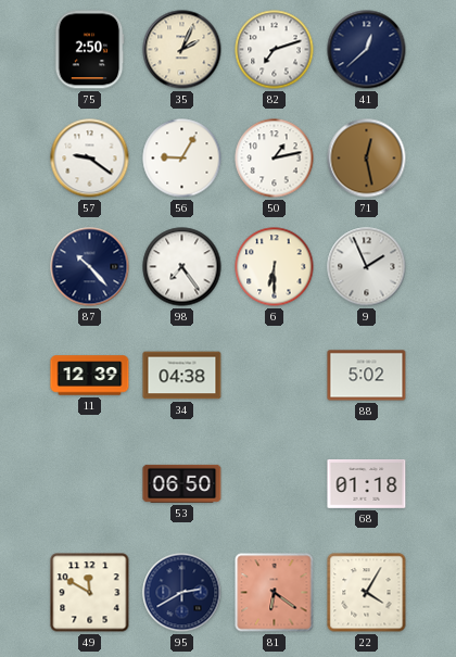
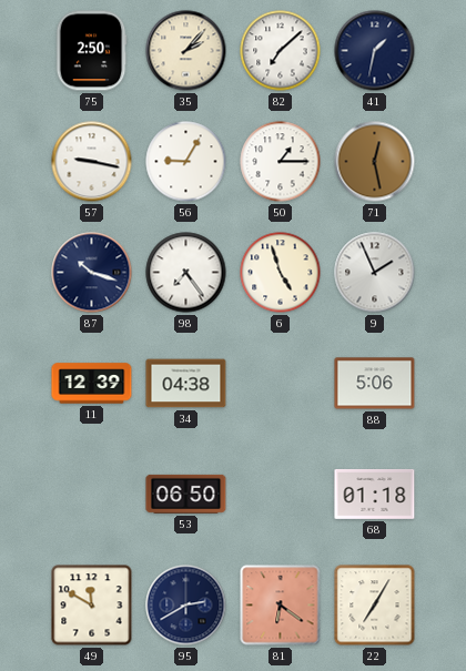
35: 2:04 -> 2:07
82: 7:12 -> 7:08
41: 12:38 -> 1:32
57: 9:21 -> 9:17
50: 1:13 -> 1:15
87: 10:23 -> 10:18
6: 6:30 -> 4:57
88: 5:02 -> 5:06
22: 4:05 -> 7:05
